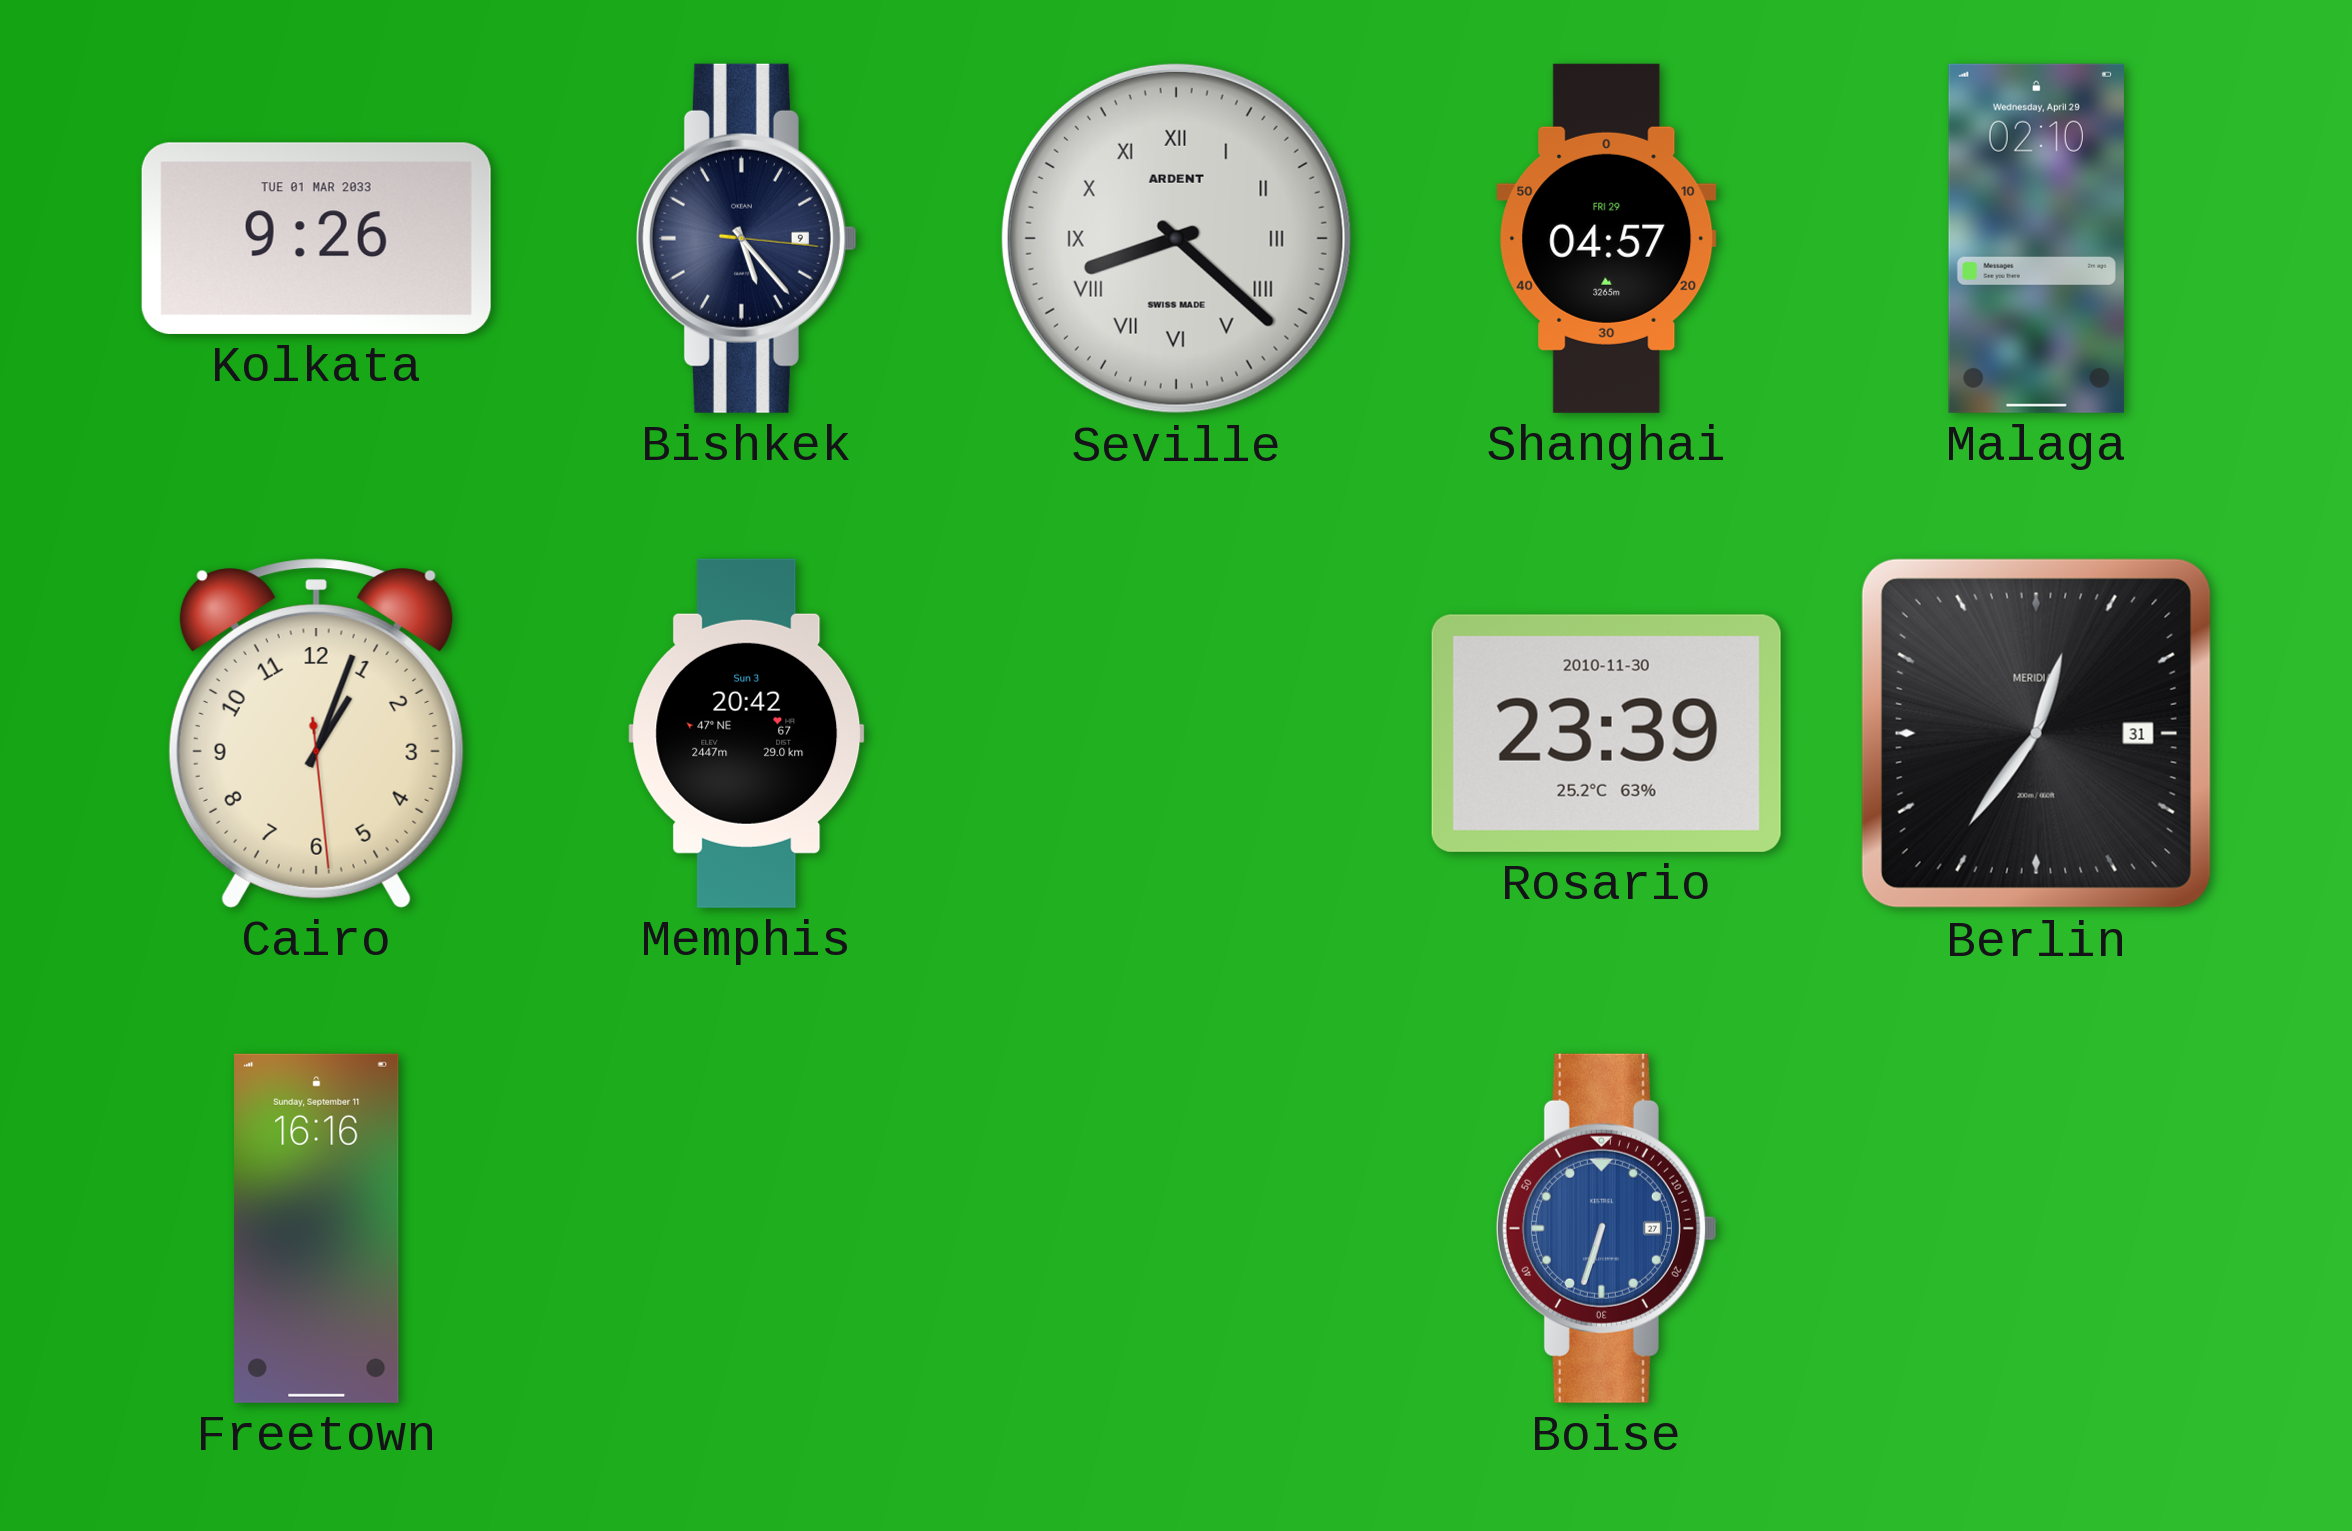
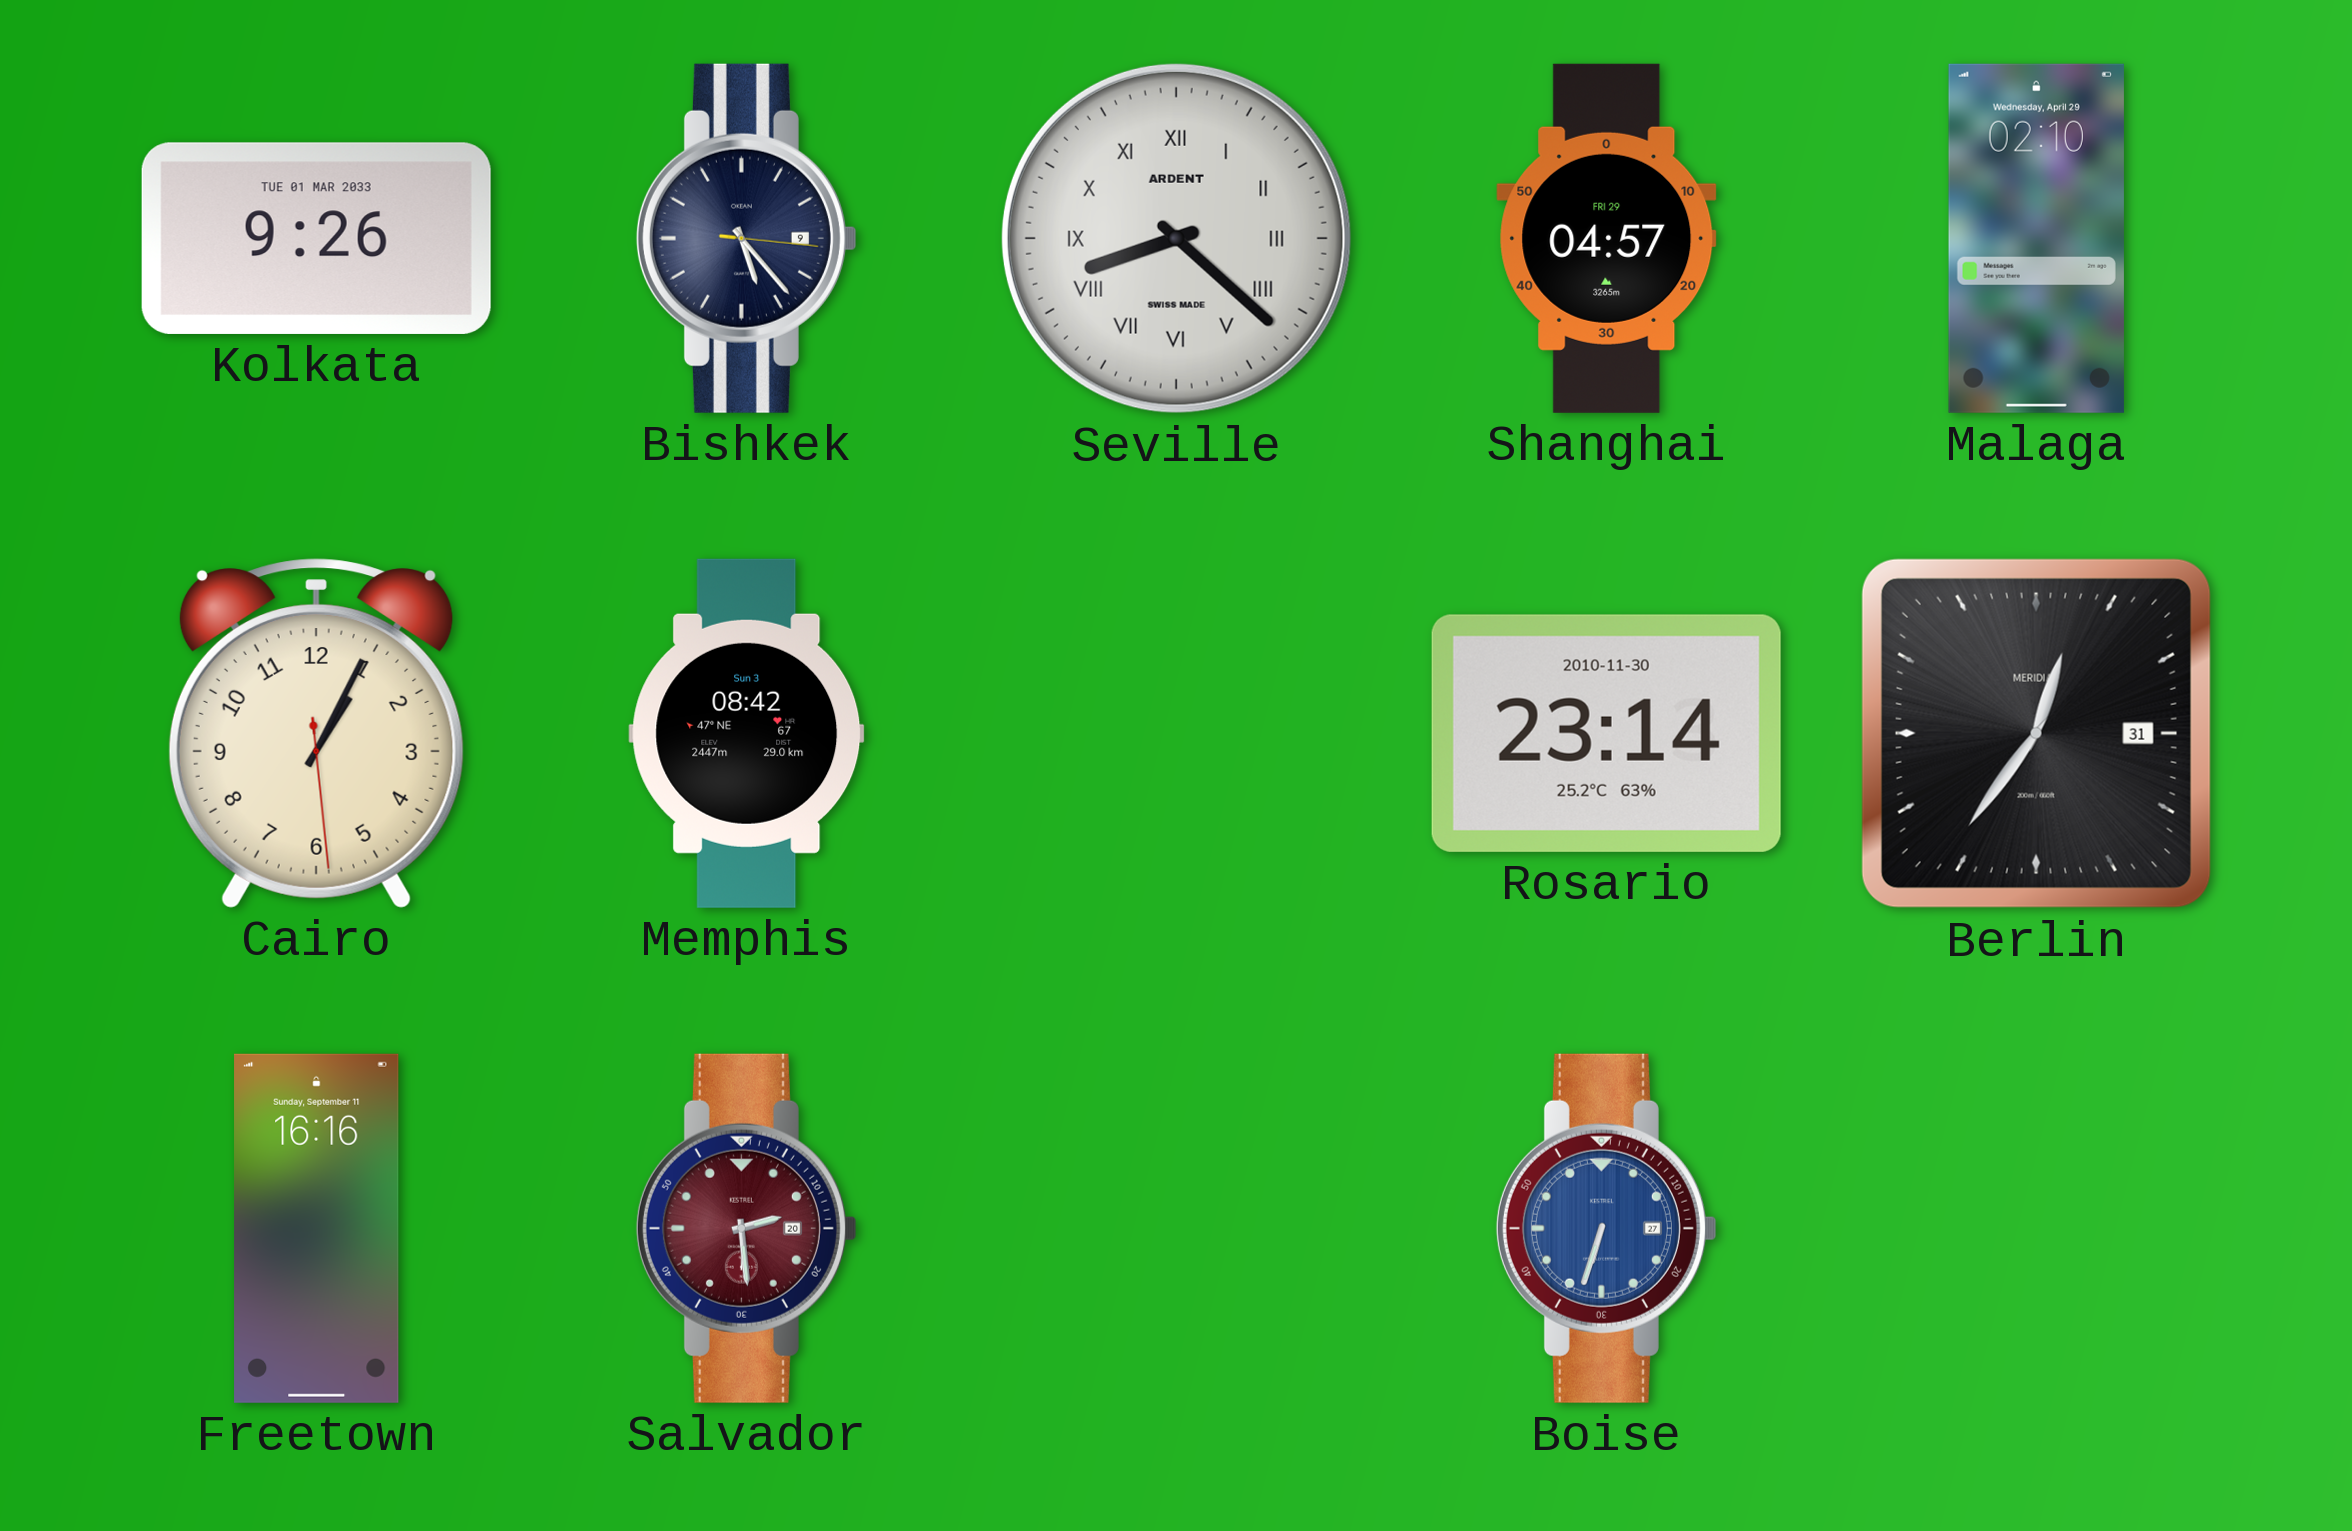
Cairo: 1:03 -> 1:04
Memphis: 20:42 -> 08:42
Rosario: 23:39 -> 23:14
Salvador: none -> 2:29
